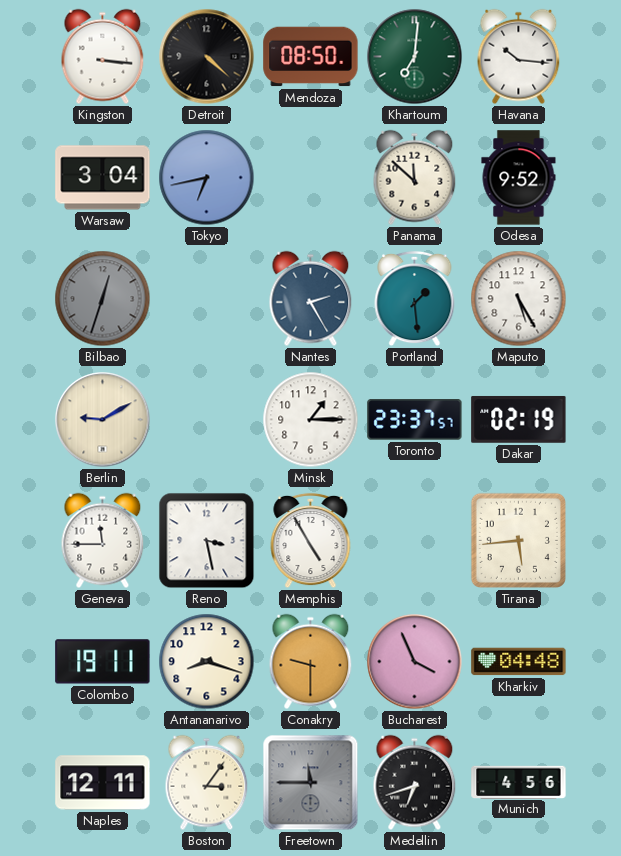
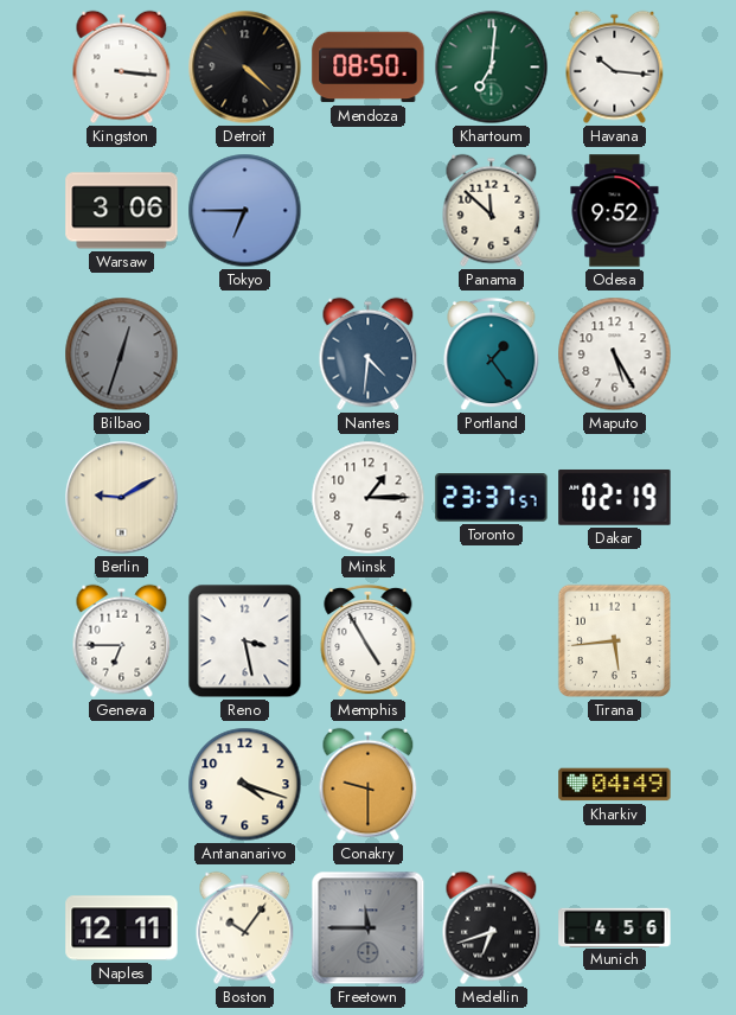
Warsaw: 3:04 -> 3:06
Tokyo: 6:43 -> 6:45
Nantes: 2:25 -> 4:31
Portland: 1:29 -> 1:24
Geneva: 11:45 -> 6:45
Colombo: 19:11 -> none
Antananarivo: 8:18 -> 4:18
Bucharest: 3:56 -> none
Kharkiv: 04:48 -> 04:49
Boston: 3:06 -> 10:06
